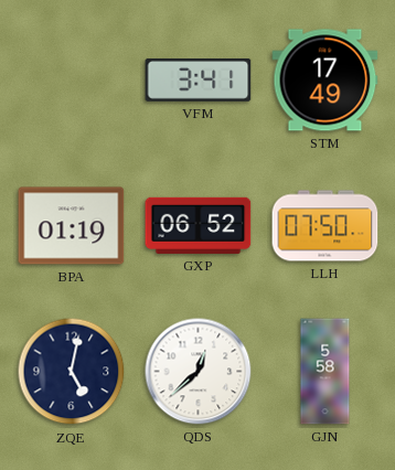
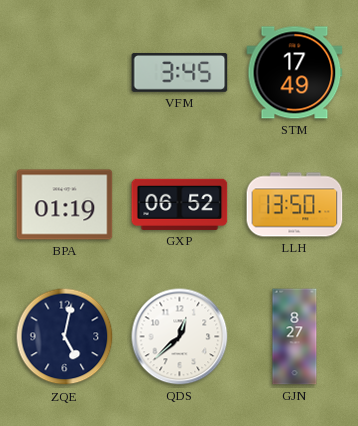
VFM: 3:41 -> 3:45
LLH: 07:50 -> 13:50
GJN: 5:58 -> 8:27
